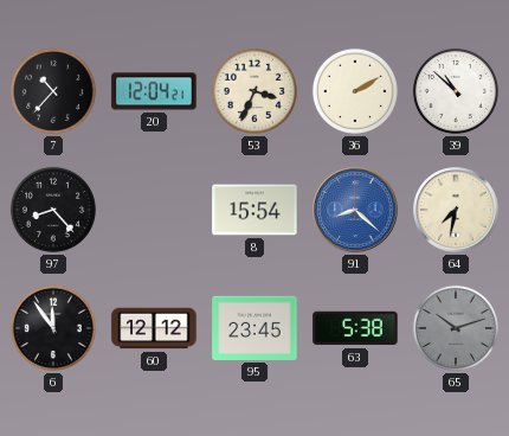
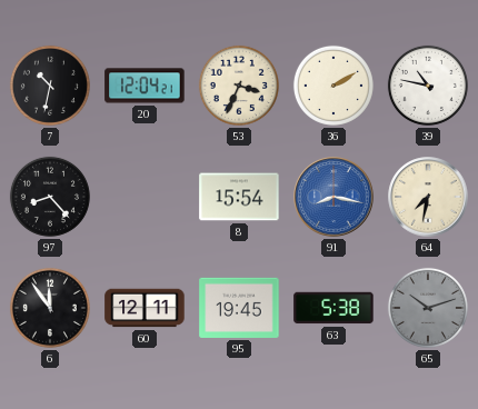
7: 10:37 -> 10:32
39: 10:52 -> 10:47
91: 8:22 -> 8:17
60: 12:12 -> 12:11
95: 23:45 -> 19:45
